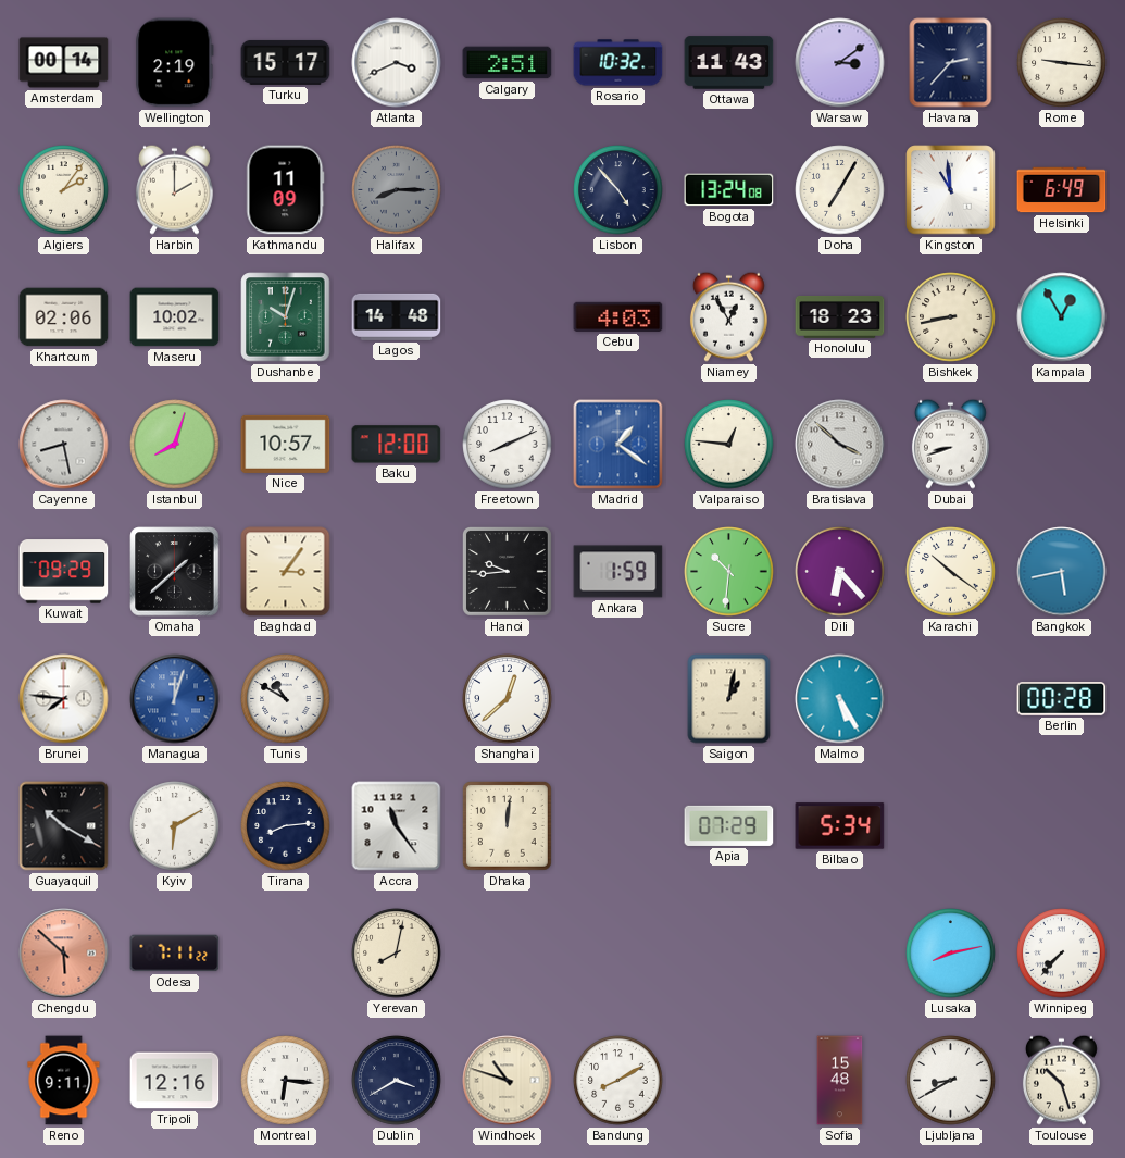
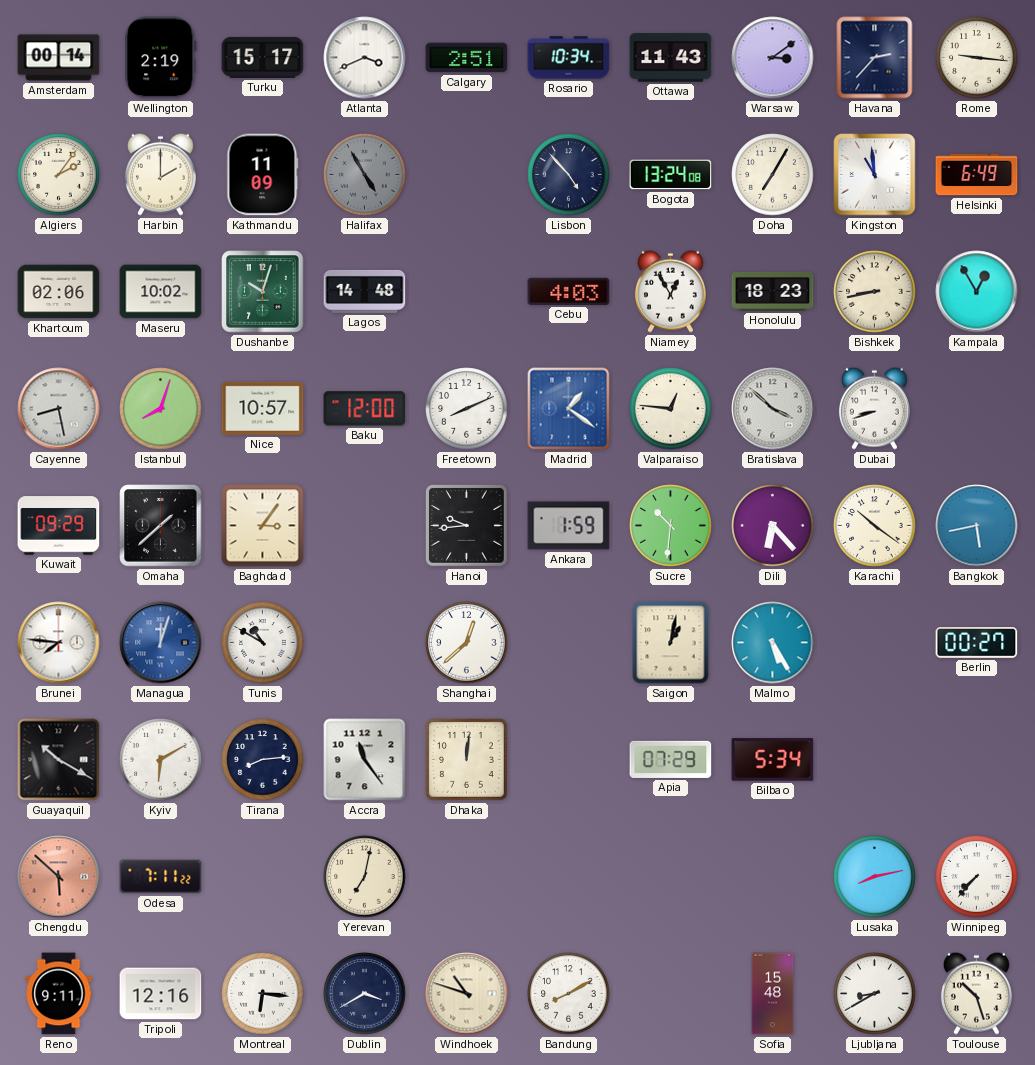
Rosario: 10:32 -> 10:34
Halifax: 8:15 -> 4:55
Berlin: 00:28 -> 00:27
Yerevan: 8:02 -> 7:02
